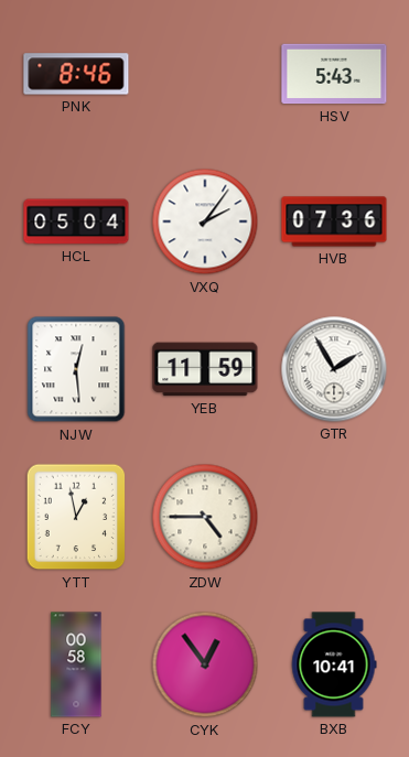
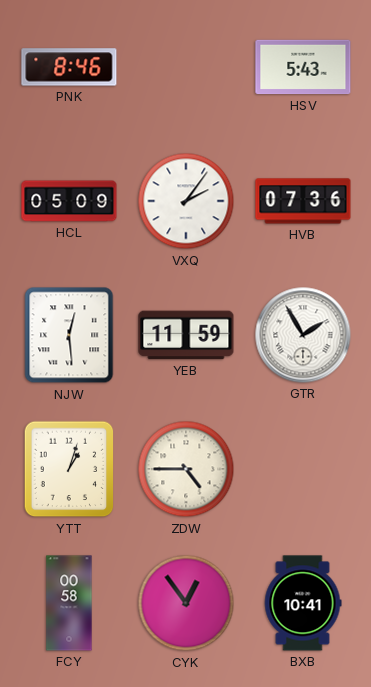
HCL: 05:04 -> 05:09
YTT: 12:58 -> 1:03
